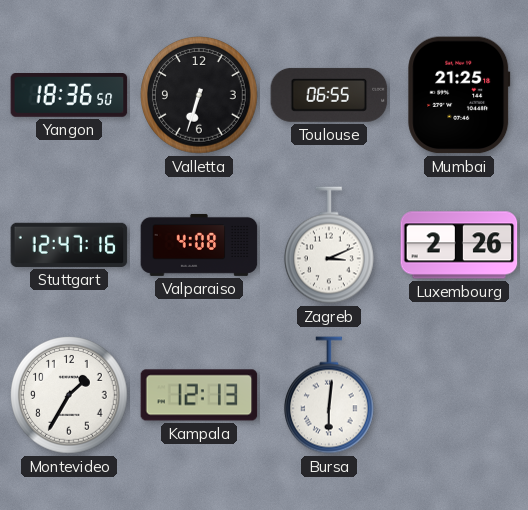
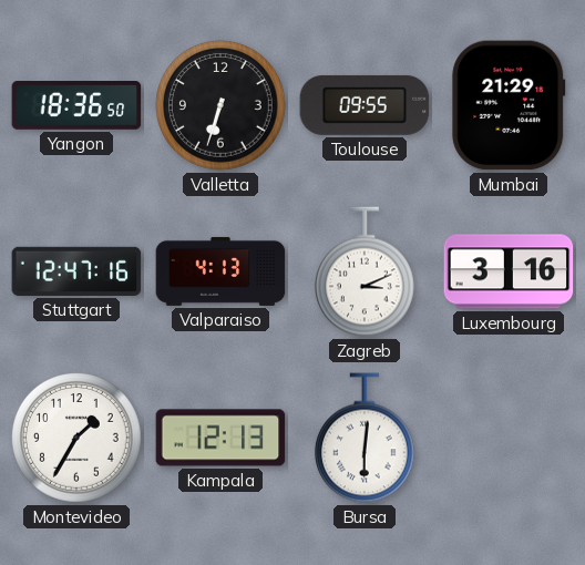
Toulouse: 06:55 -> 09:55
Mumbai: 21:25 -> 21:29
Valparaiso: 4:08 -> 4:13
Luxembourg: 2:26 -> 3:16
